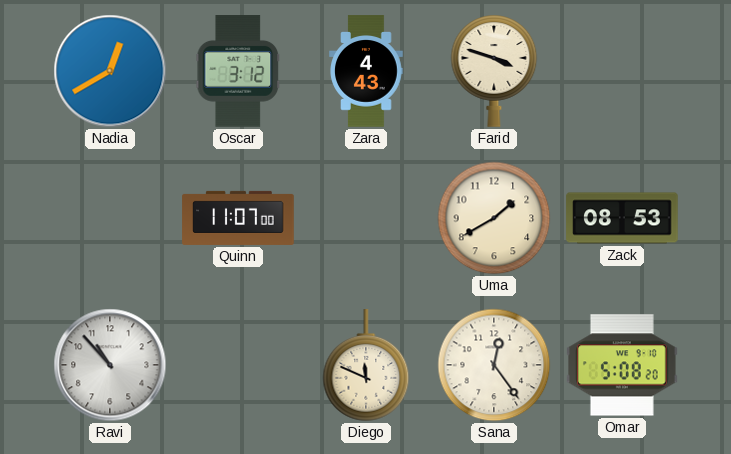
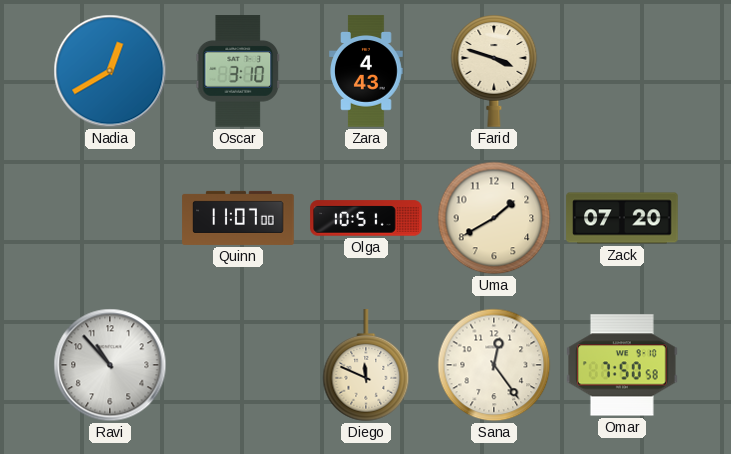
Oscar: 3:12 -> 3:10
Olga: none -> 10:51
Zack: 08:53 -> 07:20
Omar: 5:08 -> 7:50
